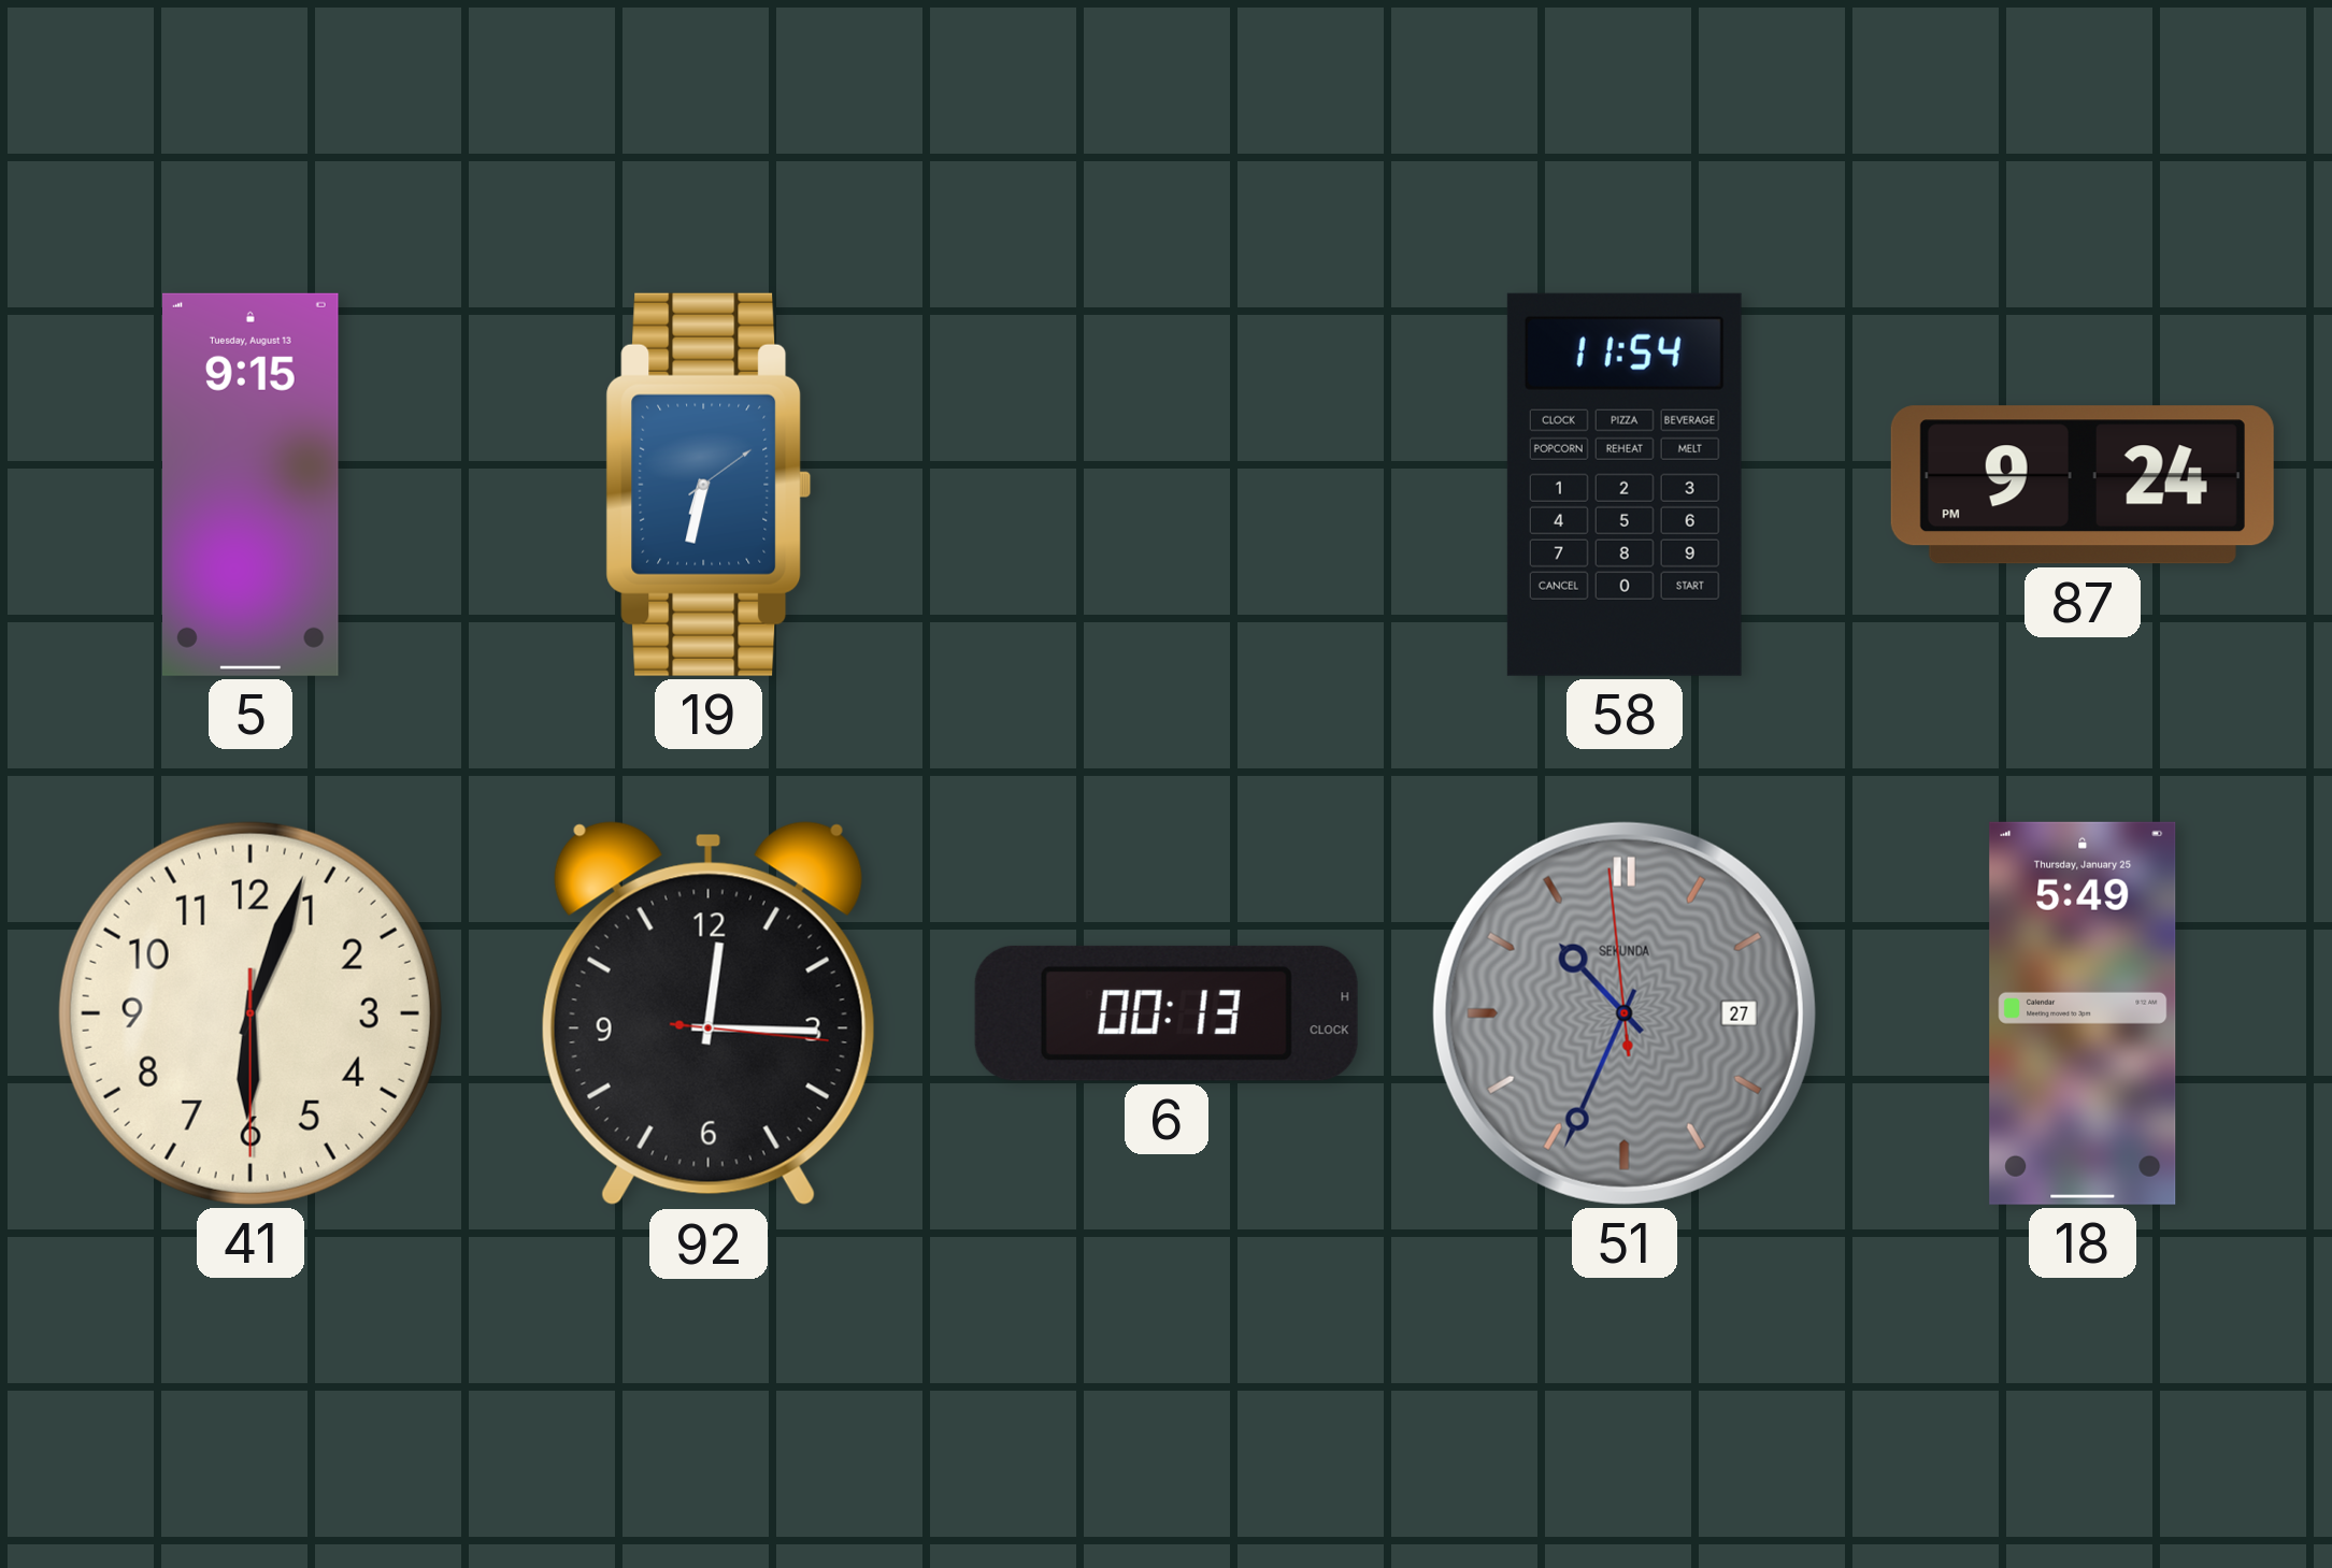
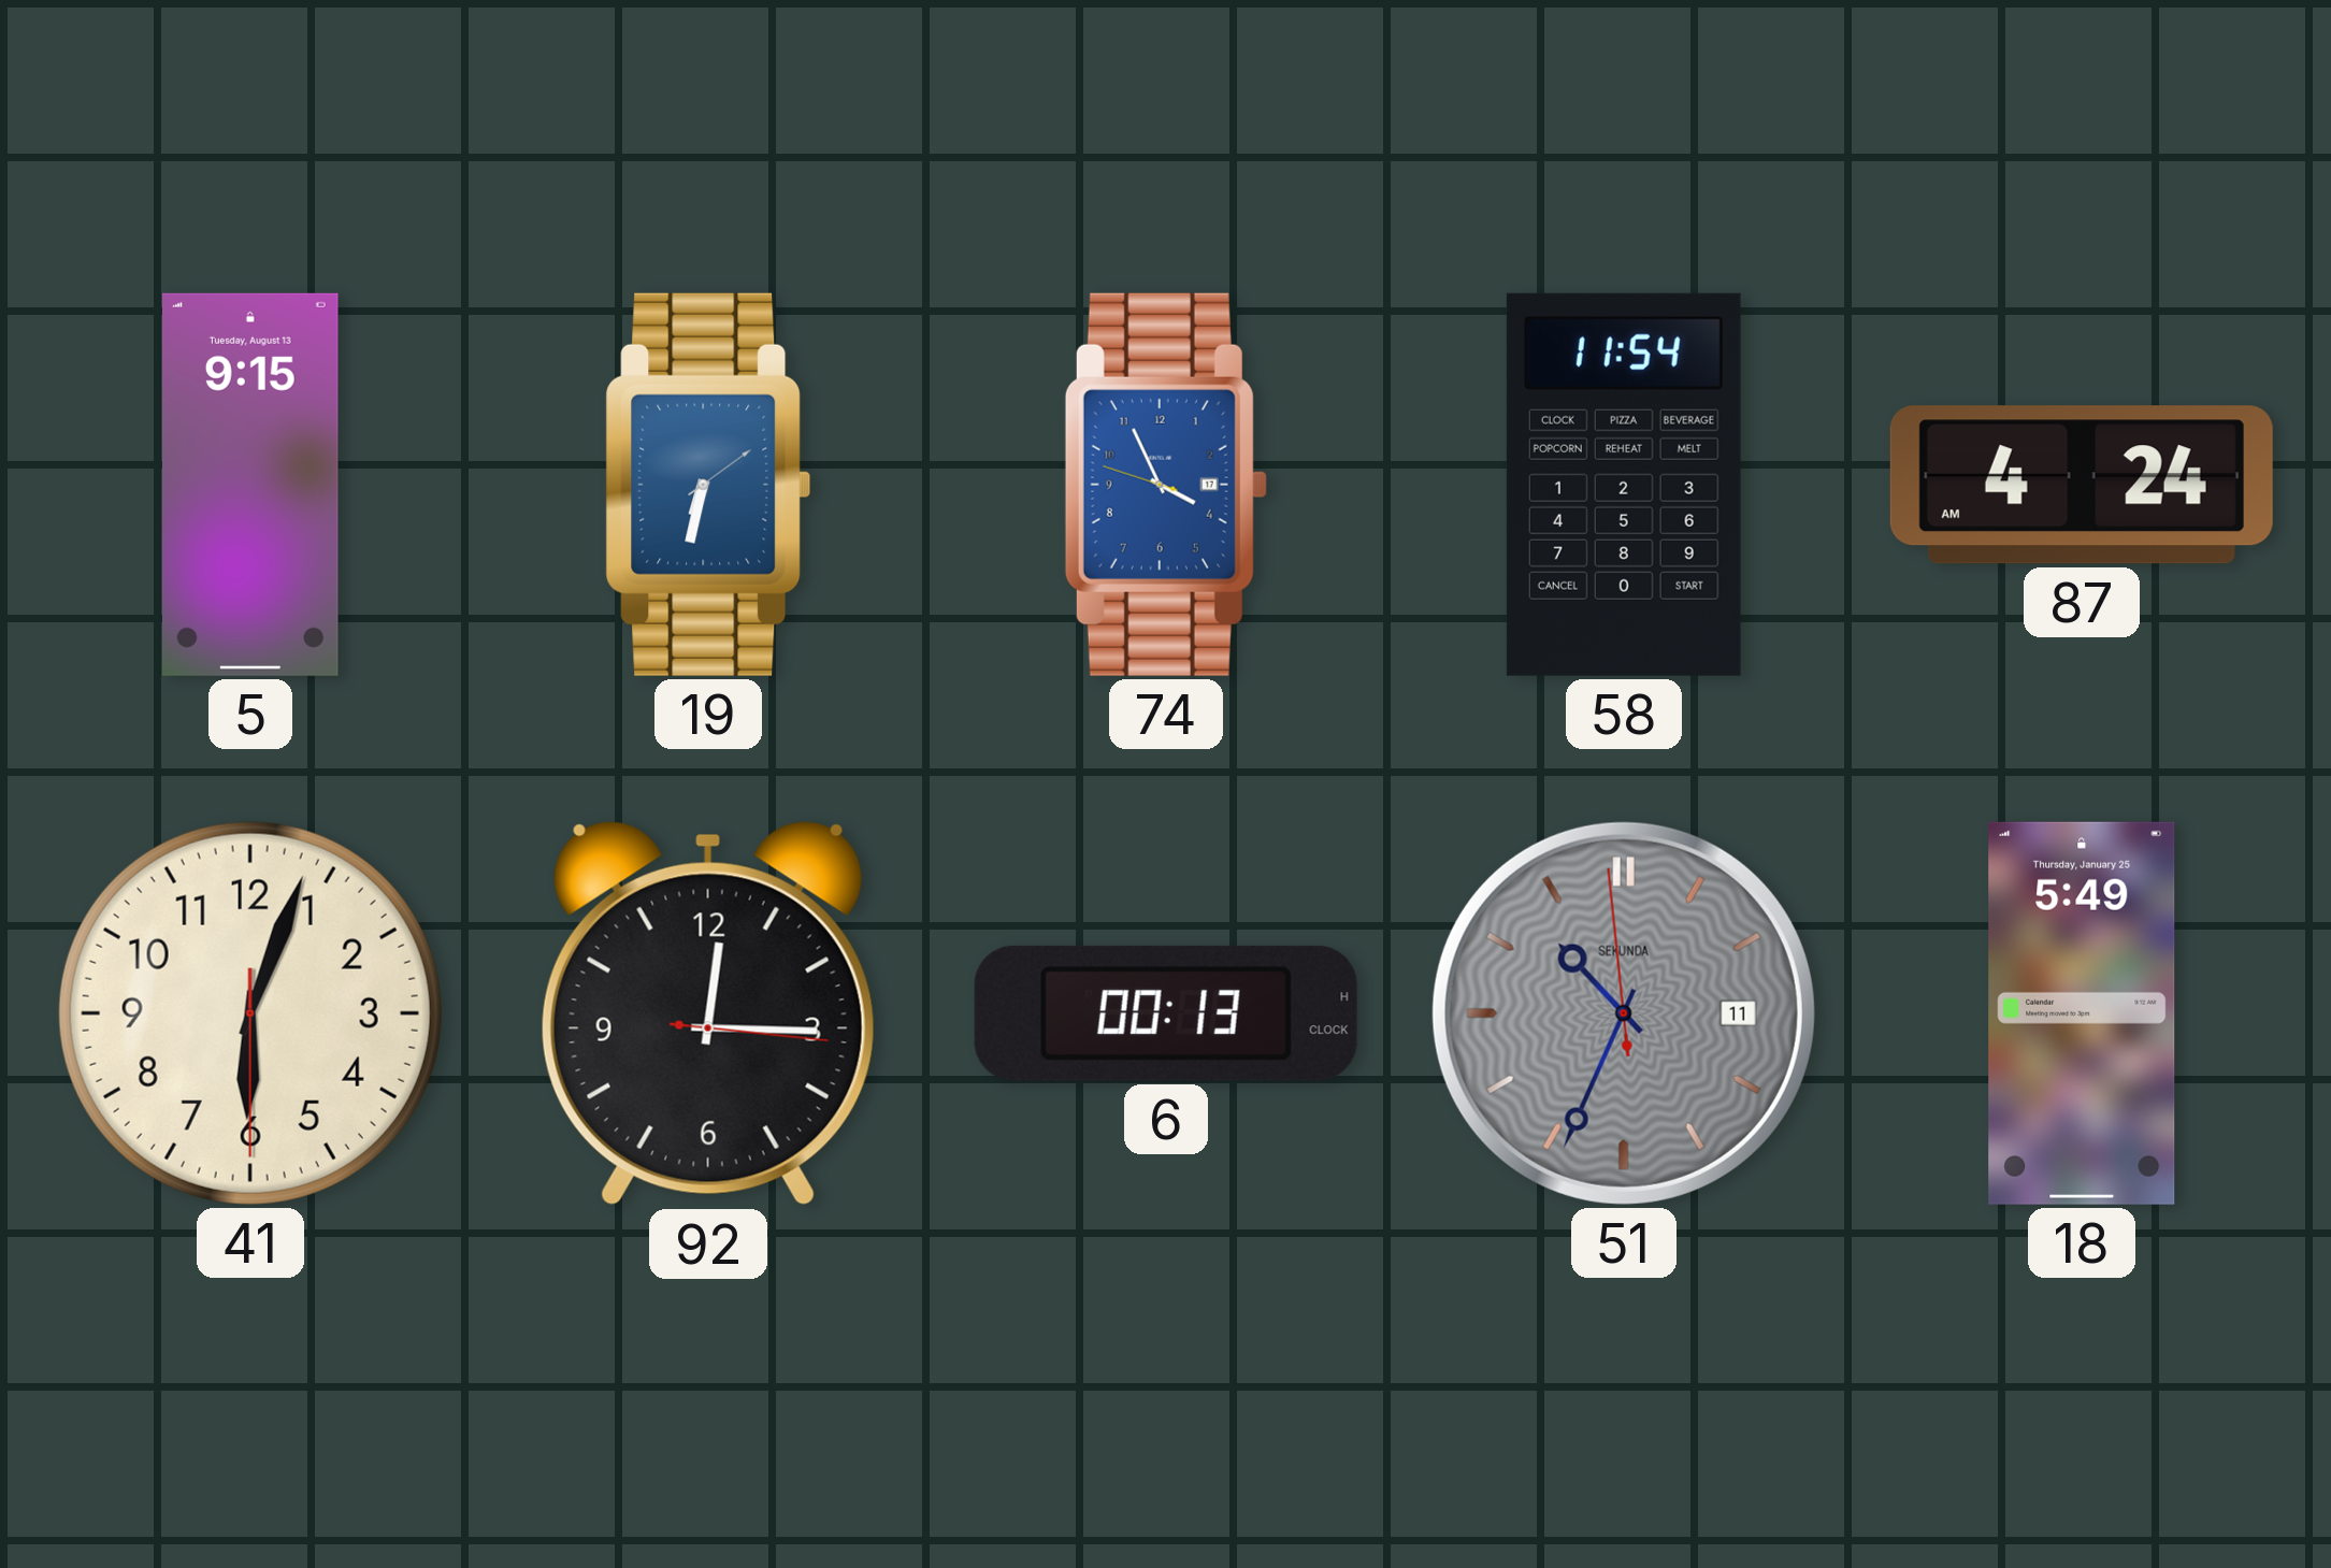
74: none -> 3:55
87: 9:24 -> 4:24
51 date: 27 -> 11
